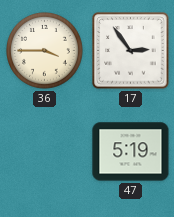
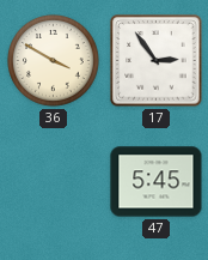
36: 3:45 -> 3:50
47: 5:19 -> 5:45
